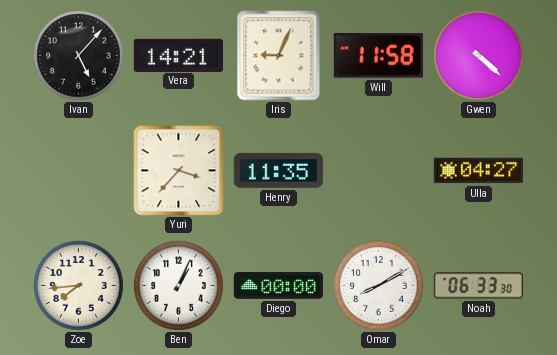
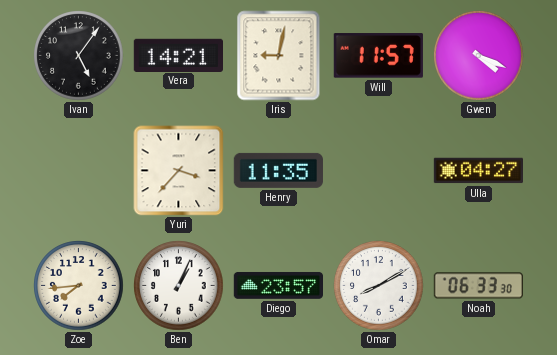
Ivan: 5:07 -> 5:06
Iris: 9:04 -> 9:02
Will: 11:58 -> 11:57
Gwen: 4:22 -> 4:19
Diego: 00:00 -> 23:57
